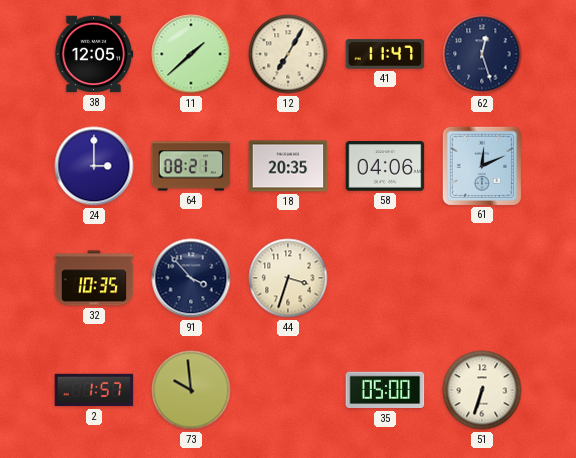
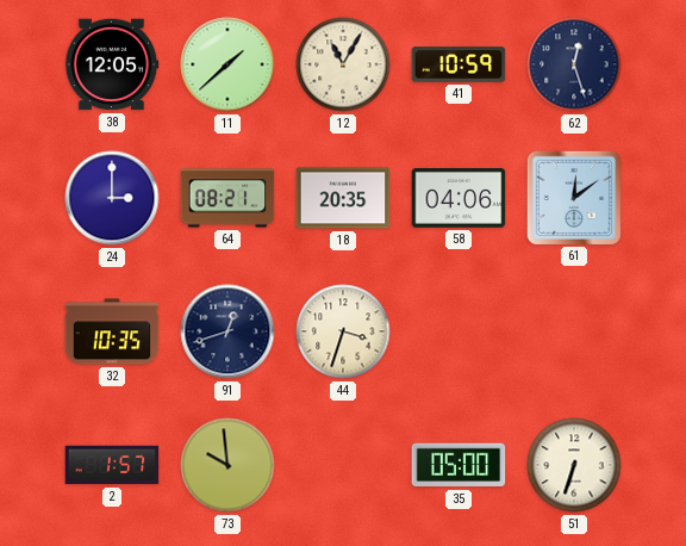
12: 7:05 -> 11:05
41: 11:47 -> 10:59
61: 12:11 -> 12:09
91: 3:53 -> 12:42
